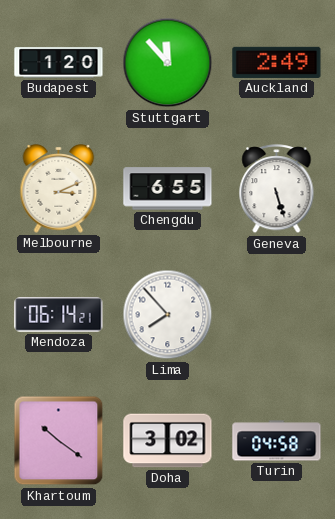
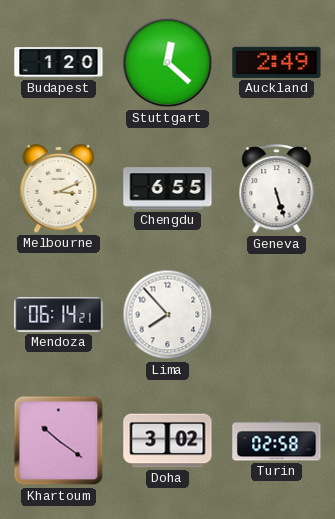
Stuttgart: 11:53 -> 12:22
Turin: 04:58 -> 02:58
